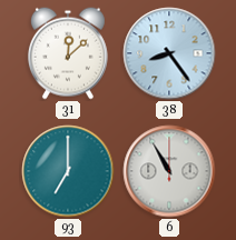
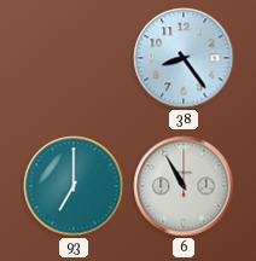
31: 12:08 -> none
